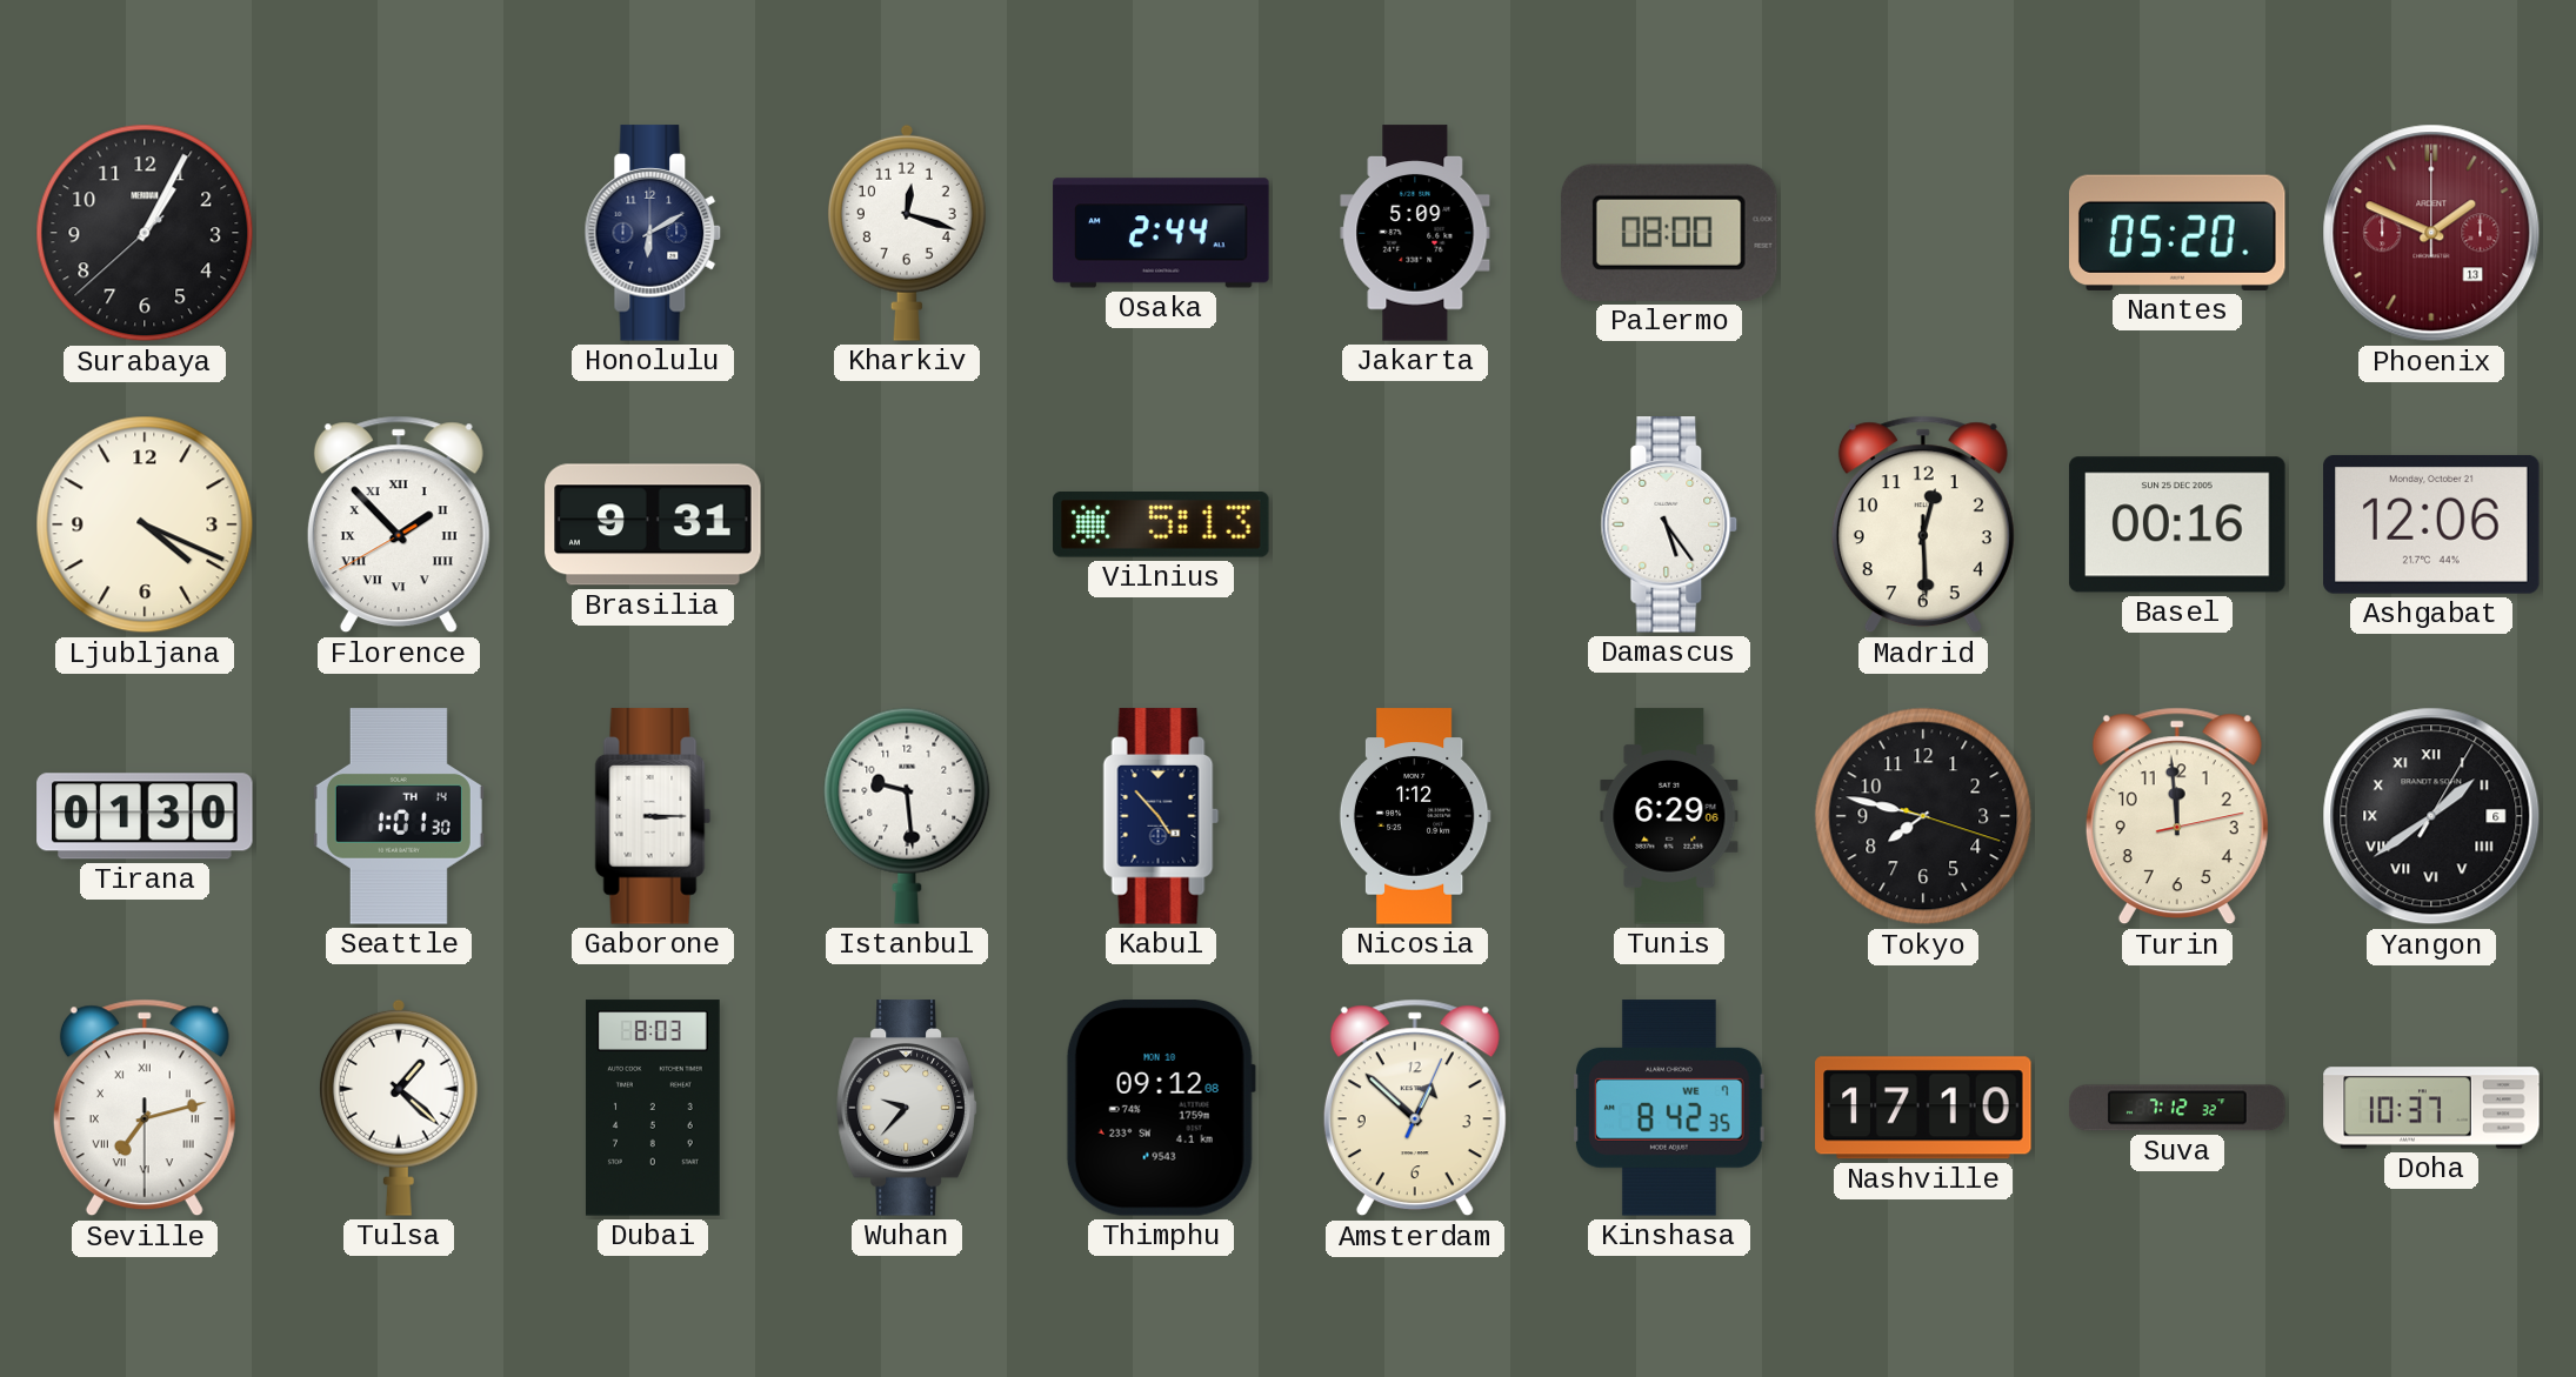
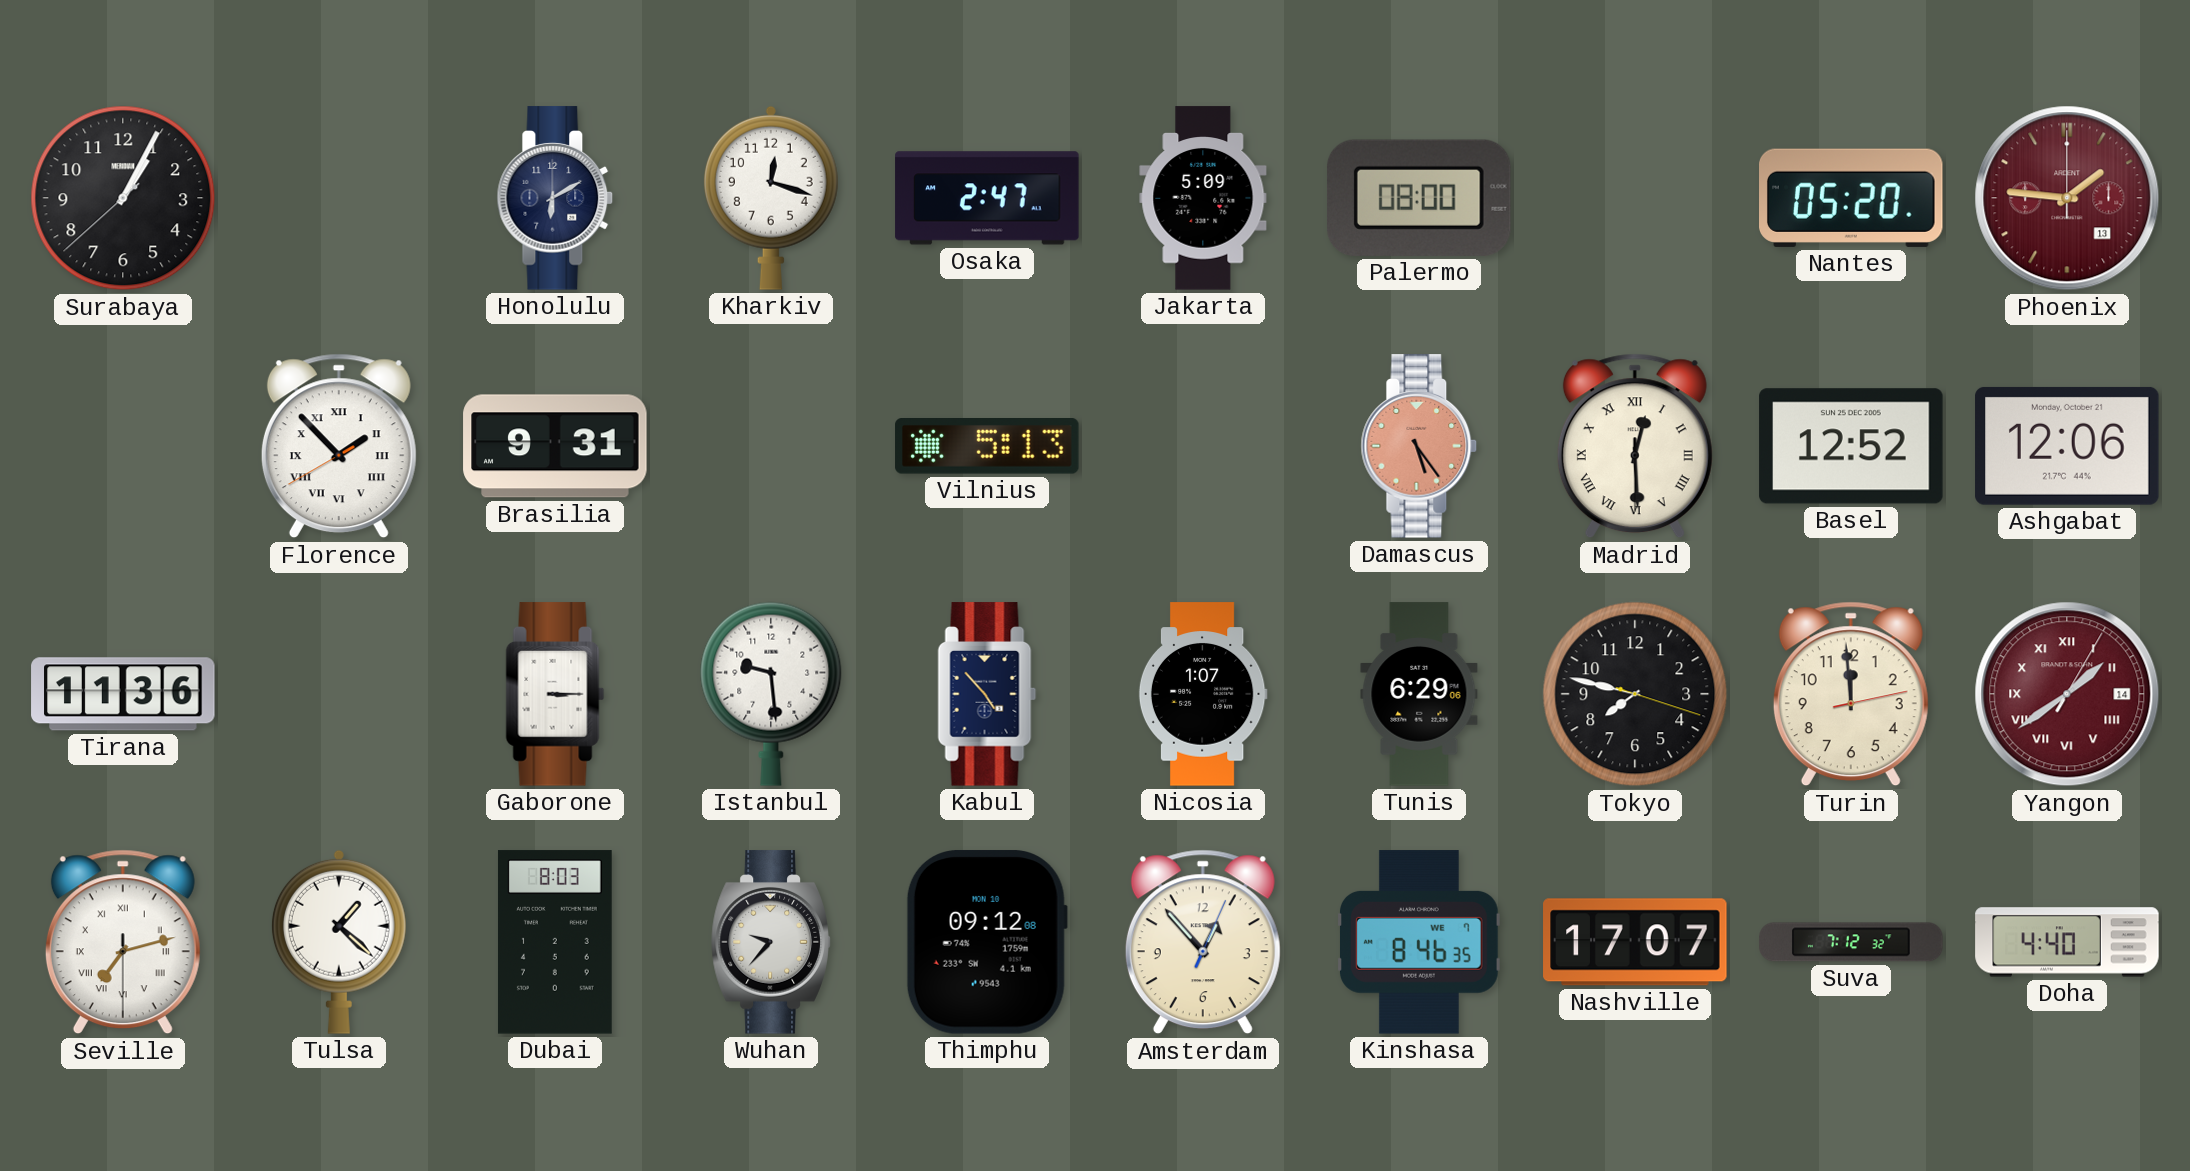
Osaka: 2:44 -> 2:47
Phoenix: 1:49 -> 1:46
Ljubljana: 4:19 -> none
Damascus dial: white -> salmon
Madrid numerals: Arabic -> Roman
Basel: 00:16 -> 12:52
Tirana: 01:30 -> 11:36
Seattle: 1:01 -> none
Nicosia: 1:12 -> 1:07
Yangon date: 6 -> 14
Yangon dial: black -> burgundy
Amsterdam: 12:52 -> 12:53
Kinshasa: 8:42 -> 8:46
Nashville: 17:10 -> 17:07
Doha: 10:37 -> 4:40
